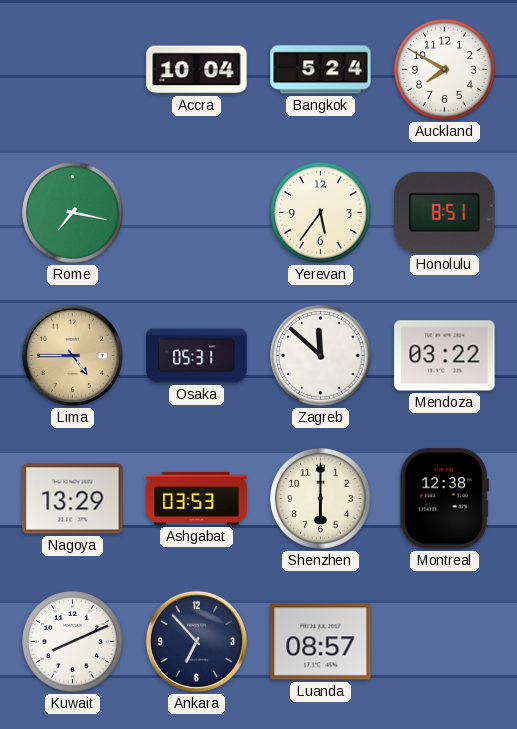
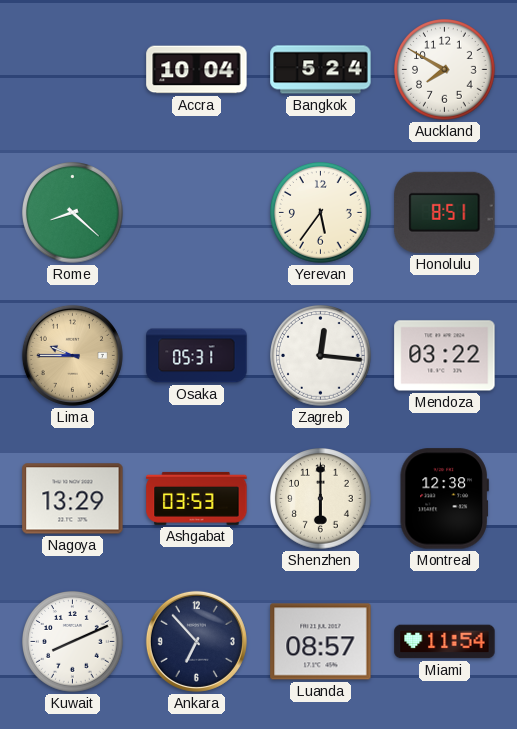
Rome: 7:17 -> 8:22
Lima: 4:45 -> 9:45
Zagreb: 11:52 -> 12:16
Miami: none -> 11:54
